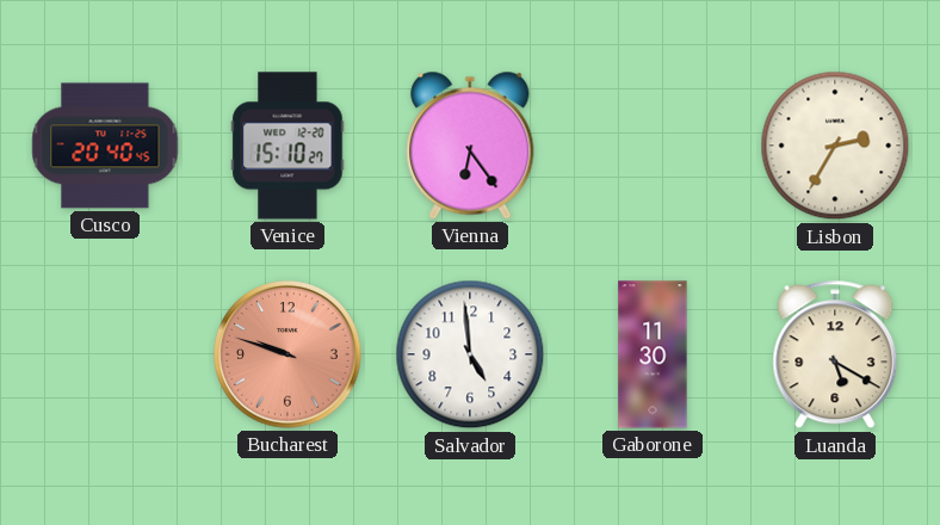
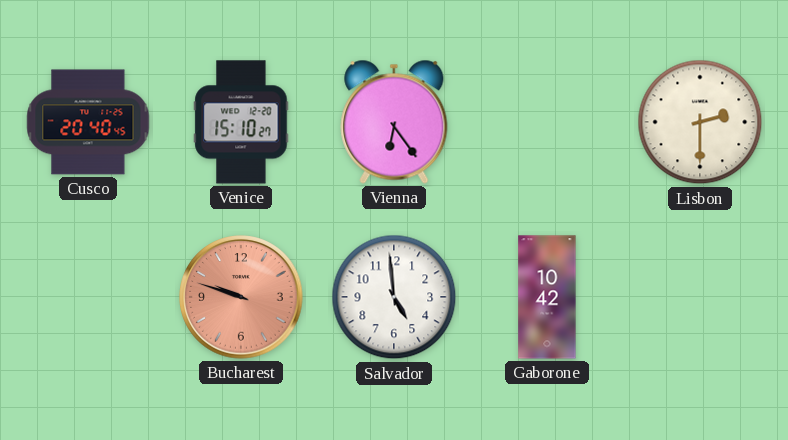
Lisbon: 2:35 -> 2:30
Gaborone: 11:30 -> 10:42
Luanda: 5:20 -> none
